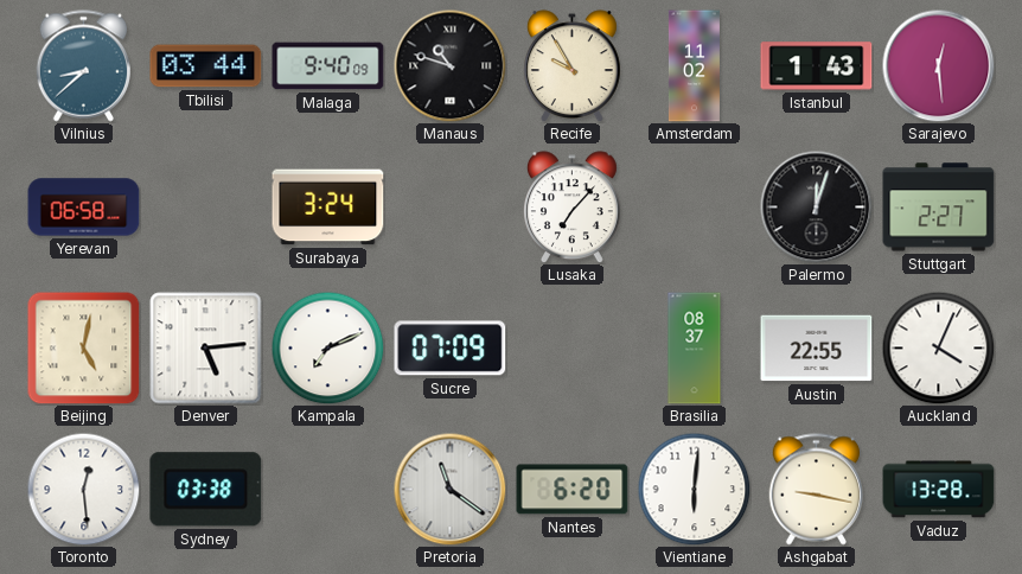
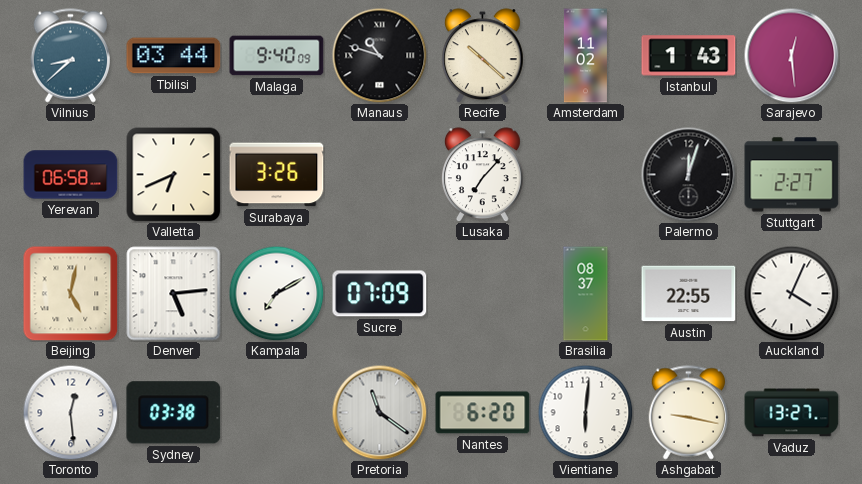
Recife: 9:55 -> 10:22
Valletta: none -> 6:41
Surabaya: 3:24 -> 3:26
Kampala: 7:11 -> 7:10
Vaduz: 13:28 -> 13:27
